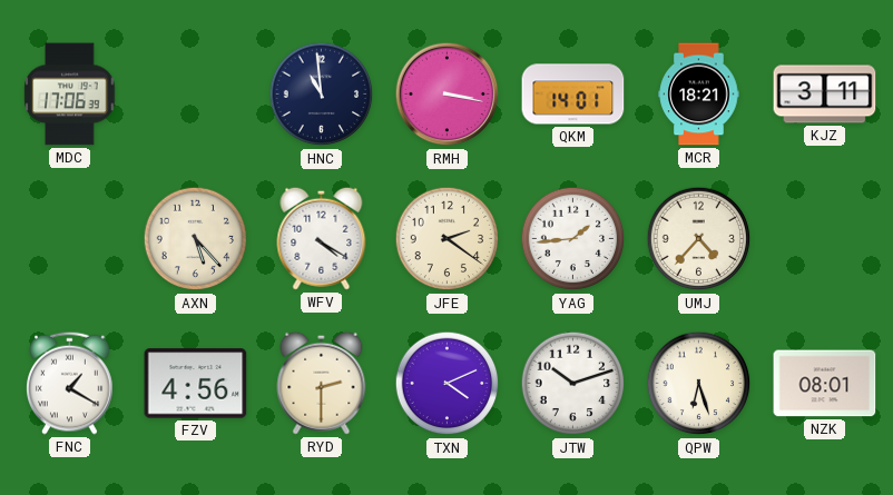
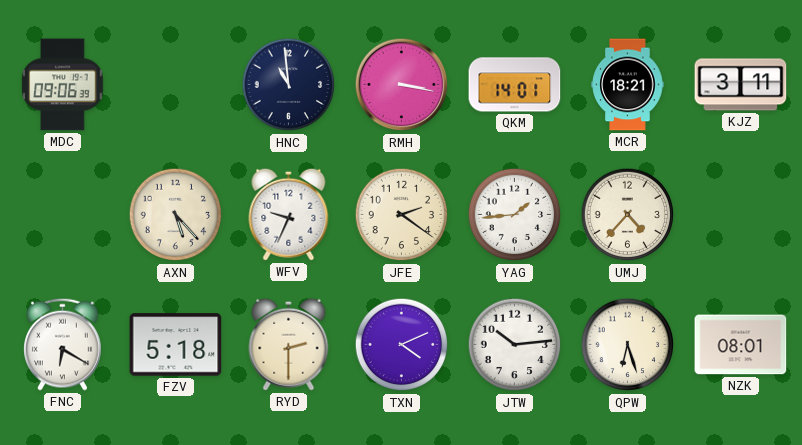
MDC: 17:06 -> 09:06
WFV: 4:20 -> 9:34
FNC: 1:20 -> 6:20
FZV: 4:56 -> 5:18
JTW: 10:12 -> 10:14
